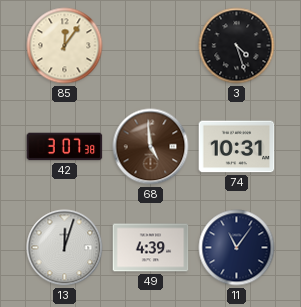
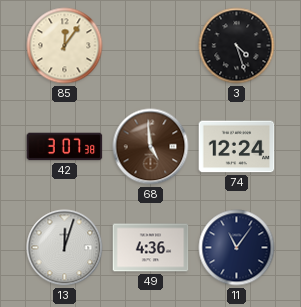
74: 10:31 -> 12:24
49: 4:39 -> 4:36
